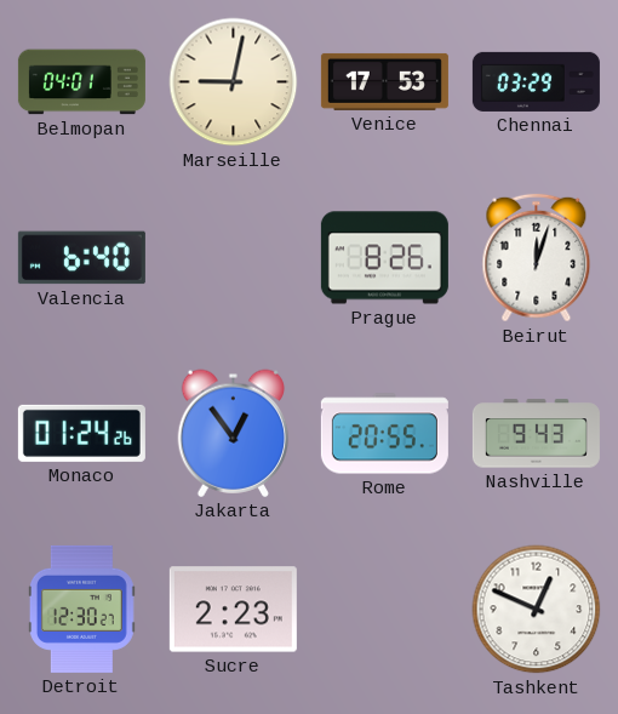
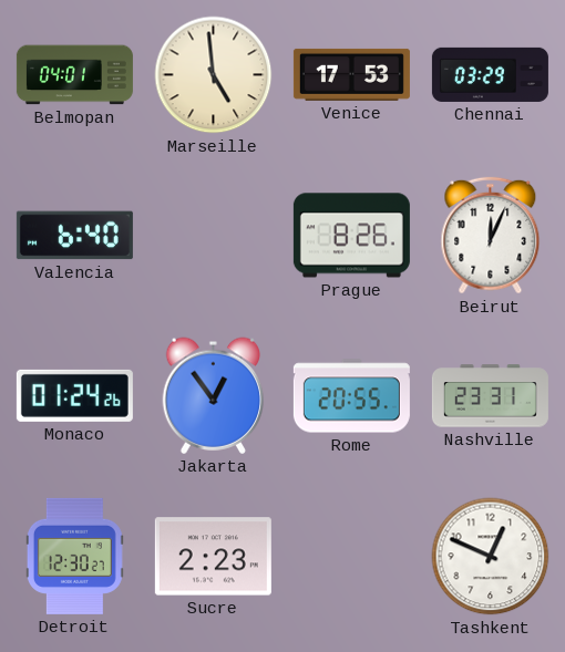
Marseille: 9:02 -> 4:59
Beirut: 12:03 -> 12:04
Nashville: 9:43 -> 23:31
